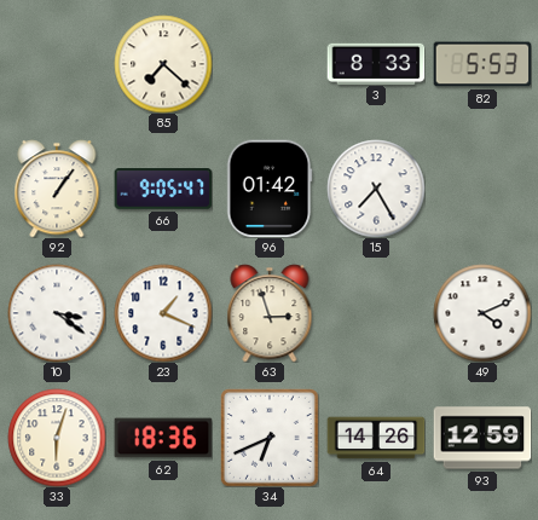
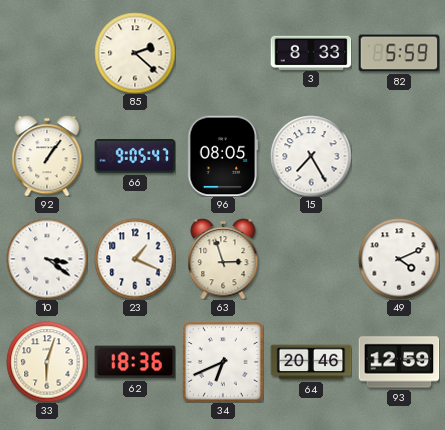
85: 7:22 -> 2:22
82: 5:53 -> 5:59
96: 01:42 -> 08:05
64: 14:26 -> 20:46
